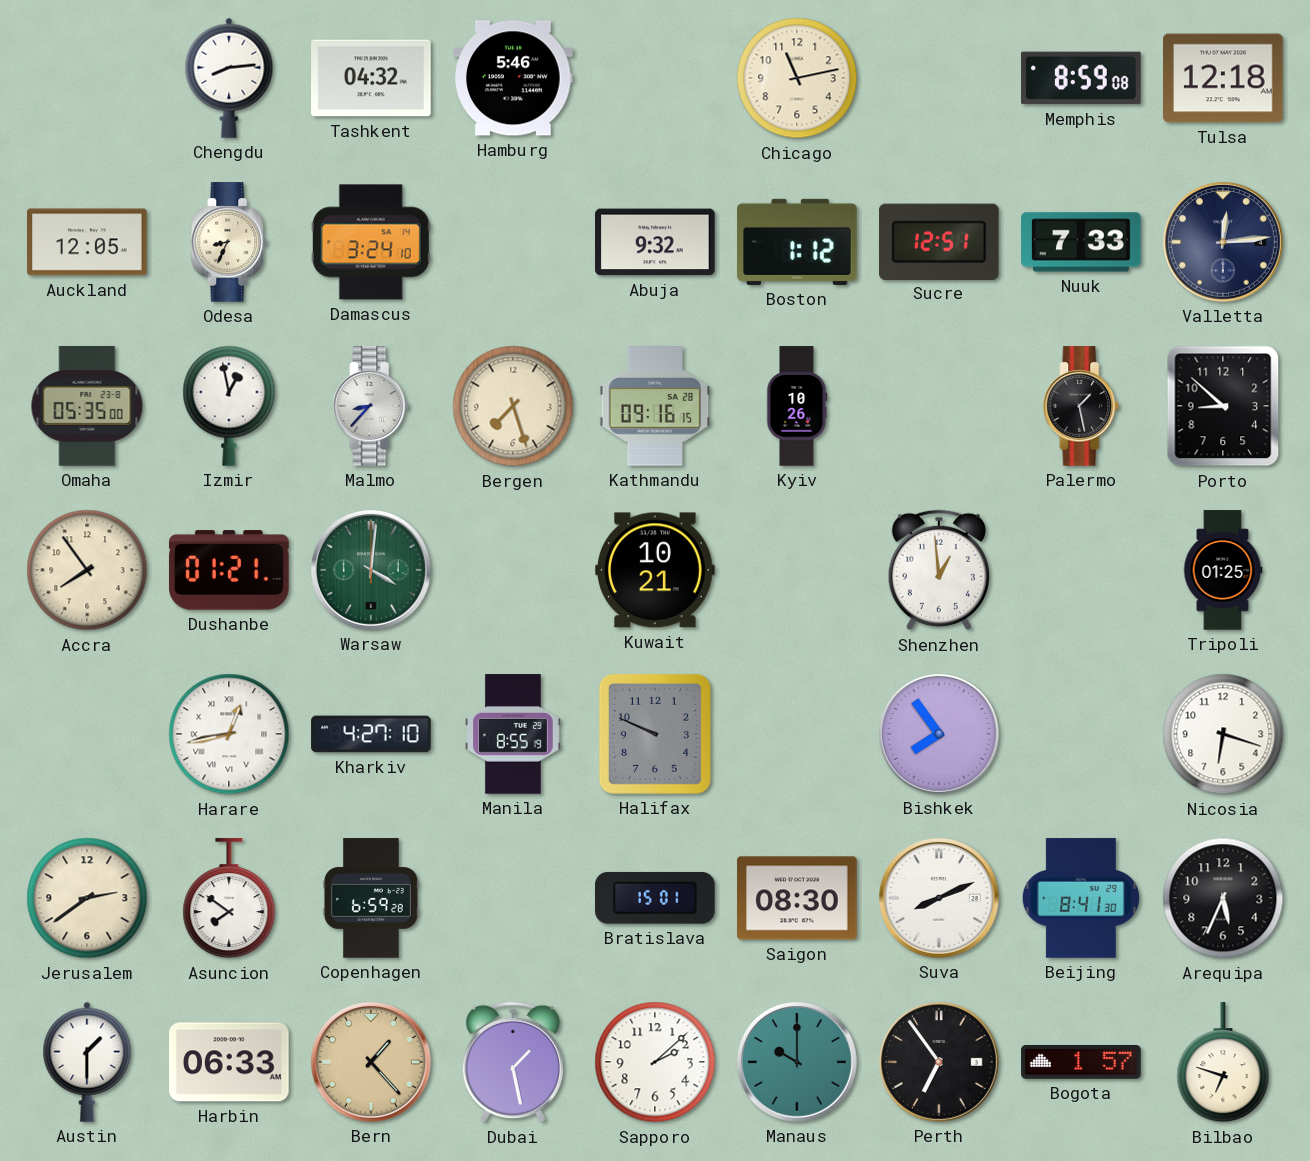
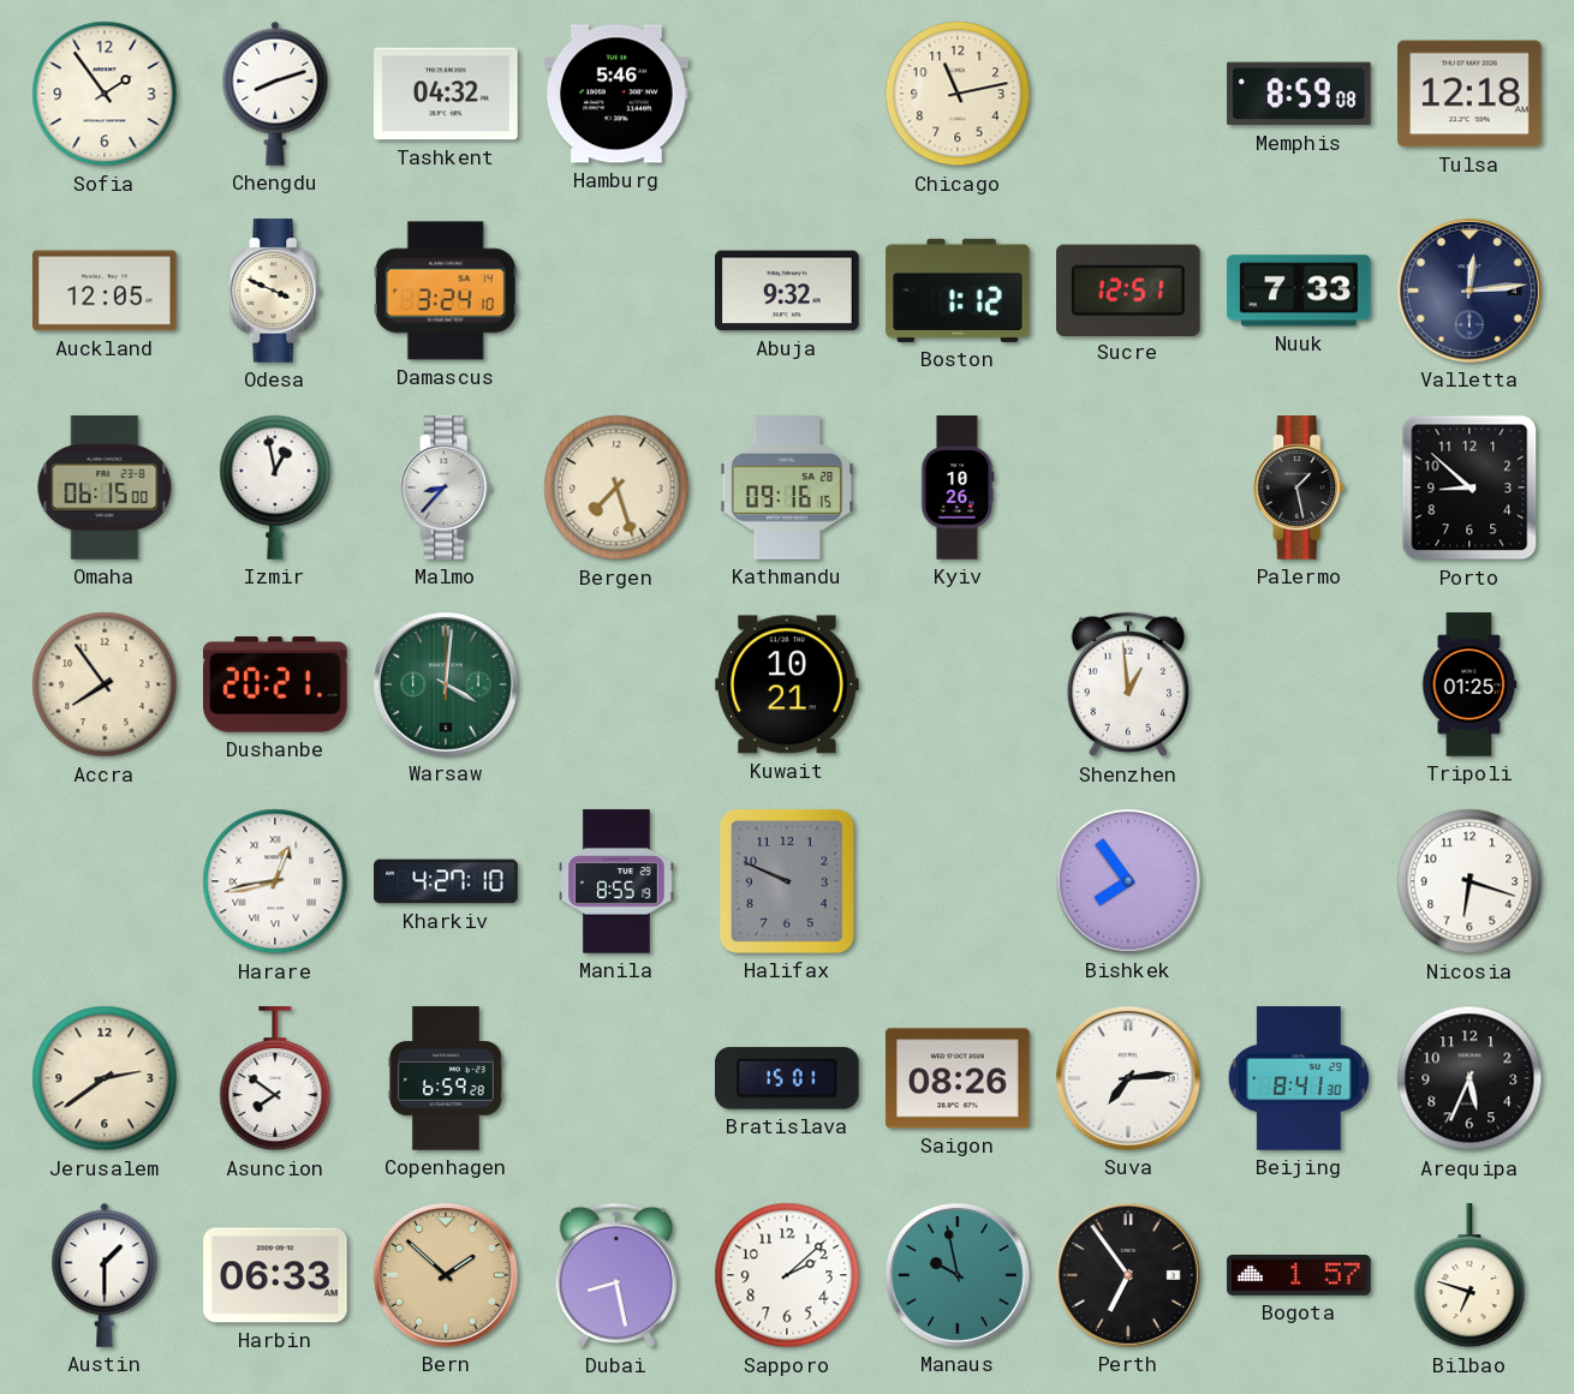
Sofia: none -> 1:54
Chengdu: 8:14 -> 8:12
Odesa: 8:34 -> 3:49
Omaha: 05:35 -> 06:15
Dushanbe: 01:21 -> 20:21
Saigon: 08:30 -> 08:26
Suva: 8:11 -> 7:14
Bern: 1:23 -> 1:52
Dubai: 1:28 -> 8:28
Manaus: 10:00 -> 9:58
